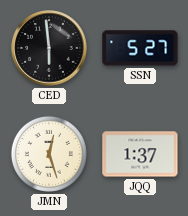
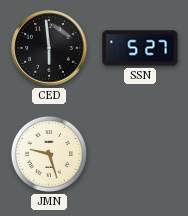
JMN: 12:27 -> 9:27
JQQ: 1:37 -> none
